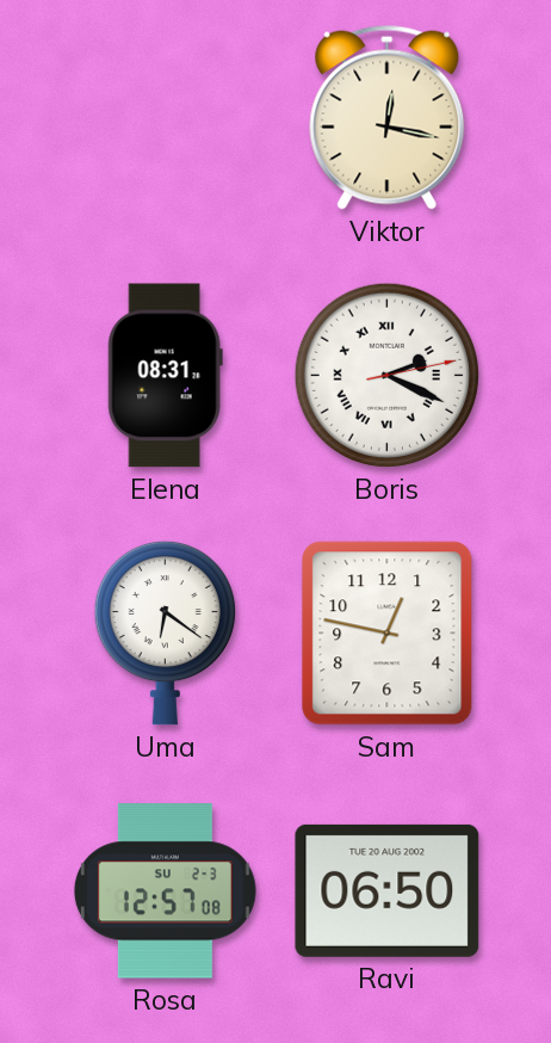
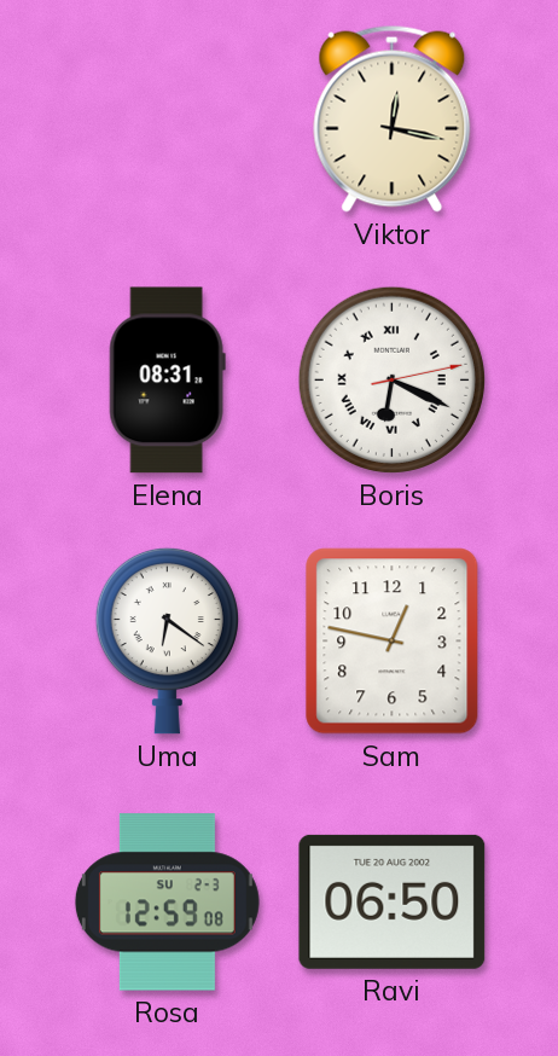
Boris: 2:19 -> 6:19
Rosa: 12:57 -> 12:59
